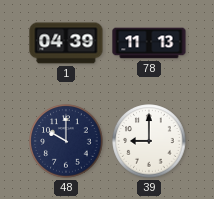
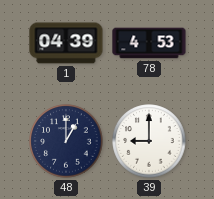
78: 11:13 -> 4:53
48: 10:00 -> 1:00
